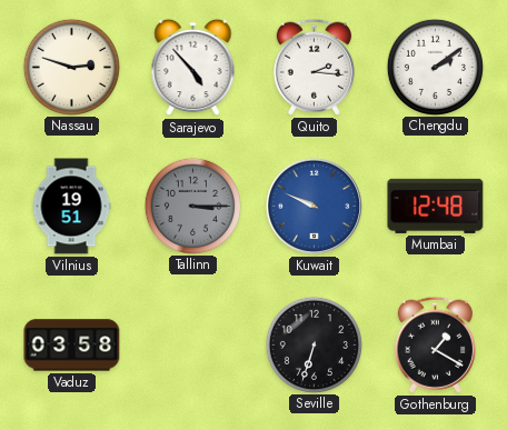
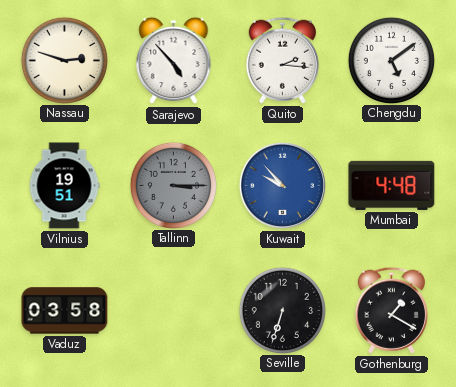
Chengdu: 2:09 -> 5:09
Kuwait: 9:49 -> 9:53
Mumbai: 12:48 -> 4:48
